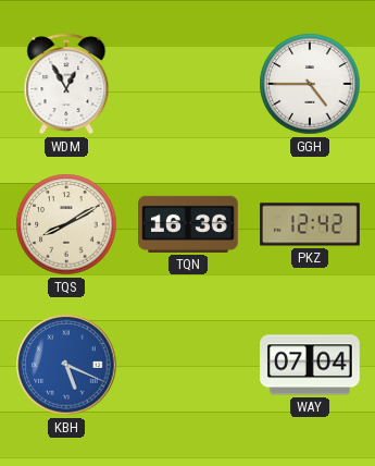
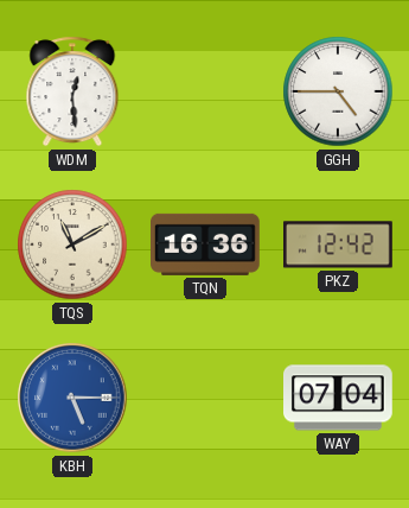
WDM: 12:55 -> 12:29
TQS: 8:10 -> 11:10
KBH: 5:19 -> 5:15
